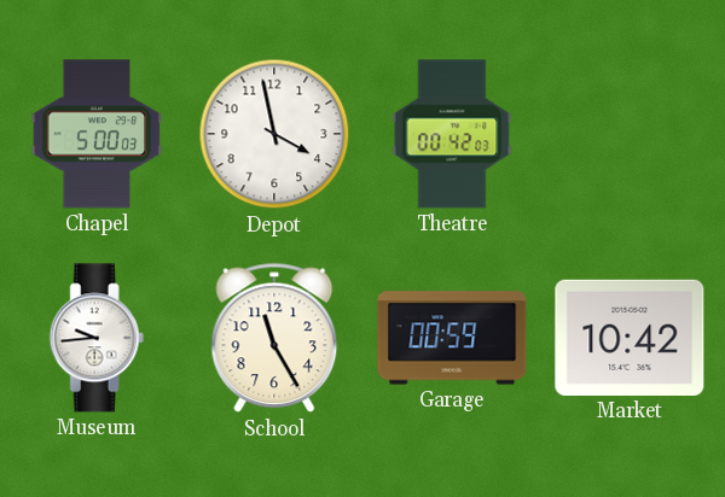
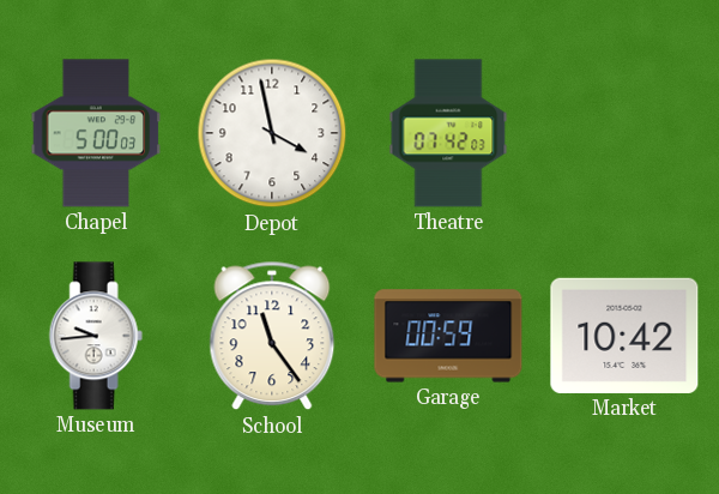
Theatre: 00:42 -> 07:42
School: 11:25 -> 11:24
